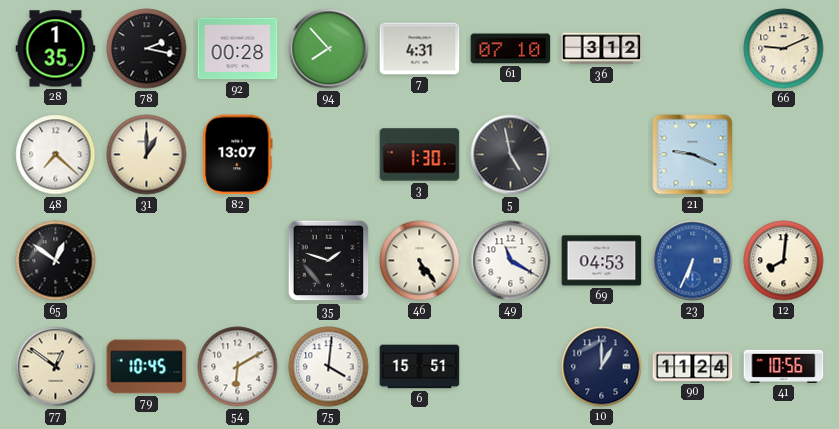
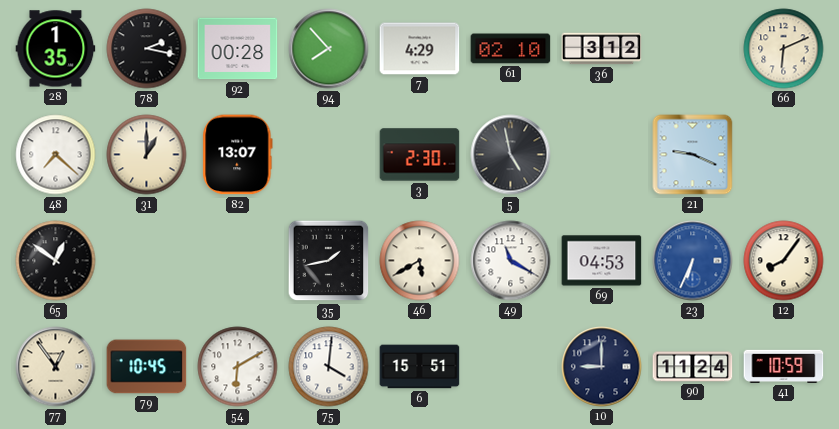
7: 4:31 -> 4:29
61: 07:10 -> 02:10
66: 9:11 -> 6:11
3: 1:30 -> 2:30
35: 1:48 -> 1:43
46: 5:24 -> 5:40
12: 8:01 -> 8:06
77: 12:51 -> 12:54
10: 1:00 -> 9:00
41: 10:56 -> 10:59
